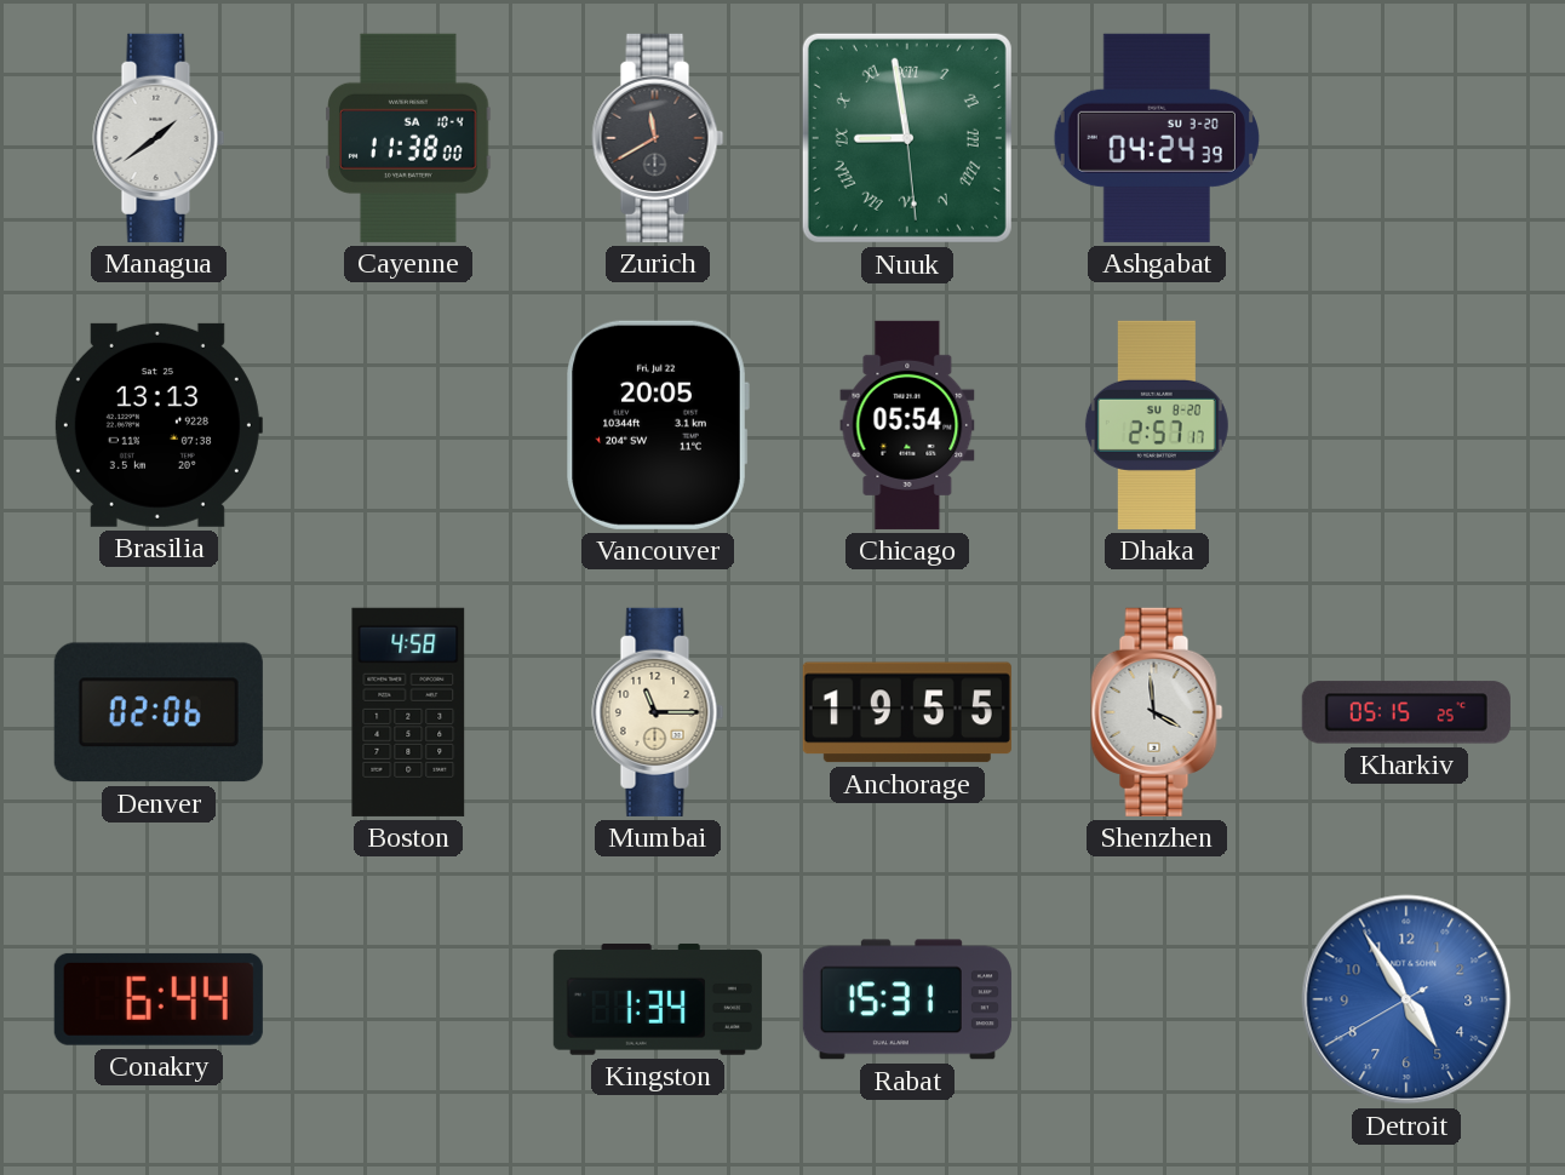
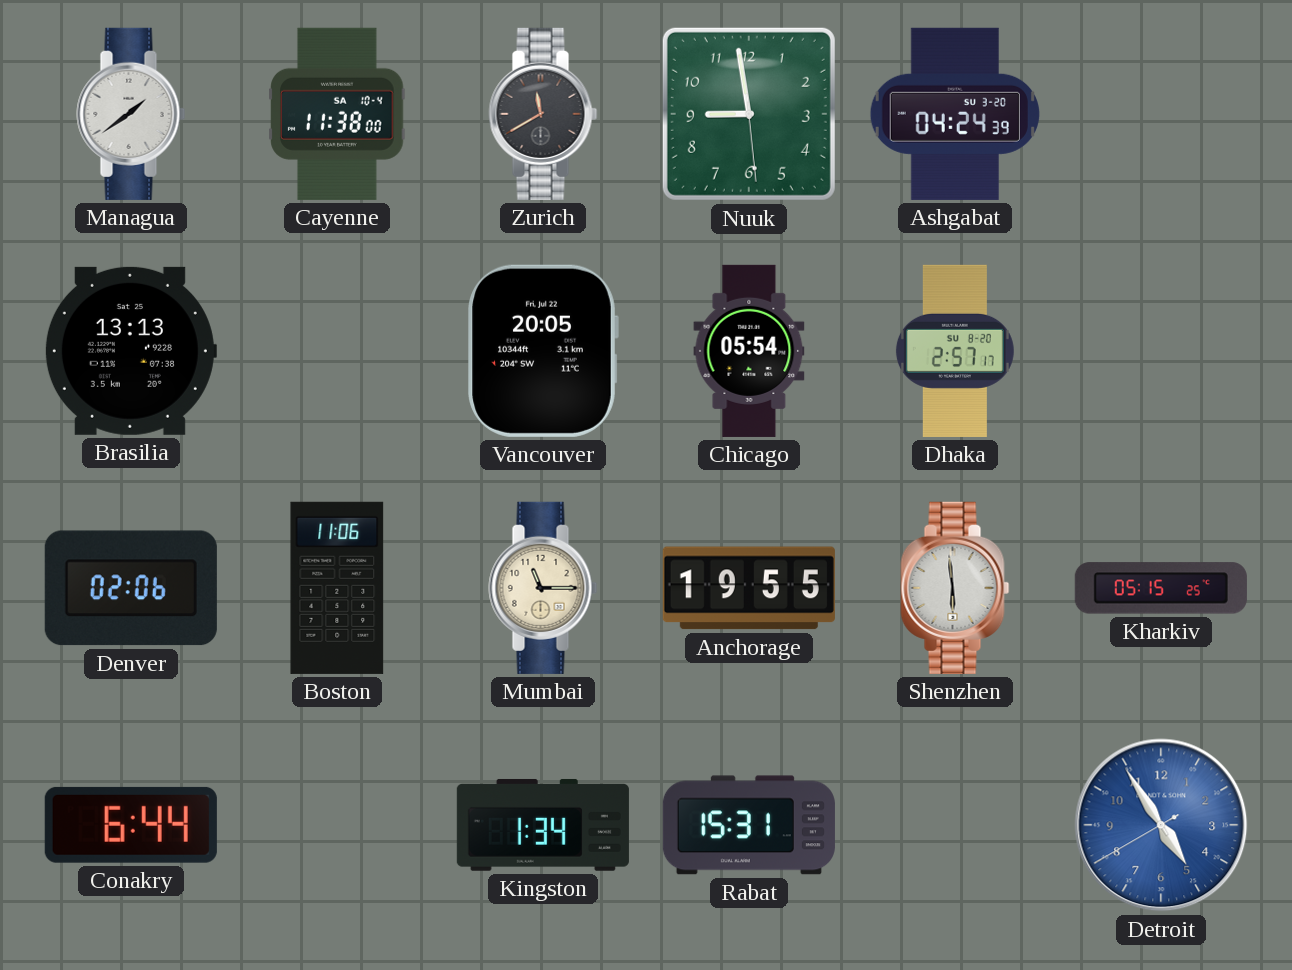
Nuuk numerals: Roman -> Arabic
Boston: 4:58 -> 11:06
Shenzhen: 3:59 -> 5:59
